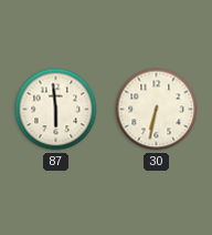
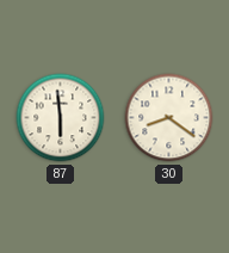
30: 6:32 -> 8:21
